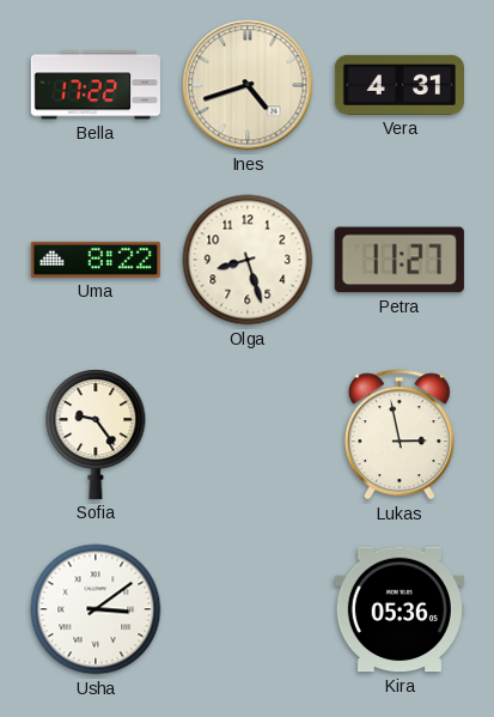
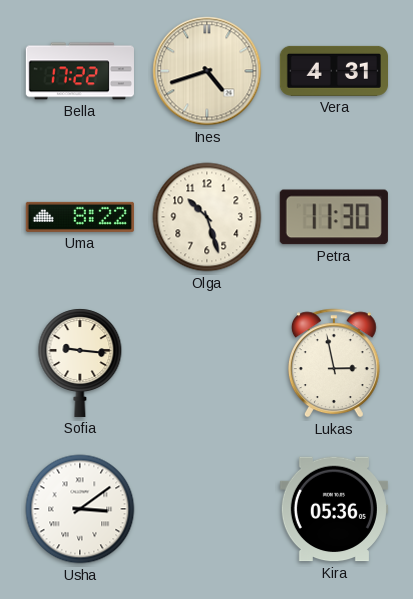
Olga: 8:27 -> 10:27
Petra: 11:27 -> 11:30
Sofia: 9:24 -> 9:16
